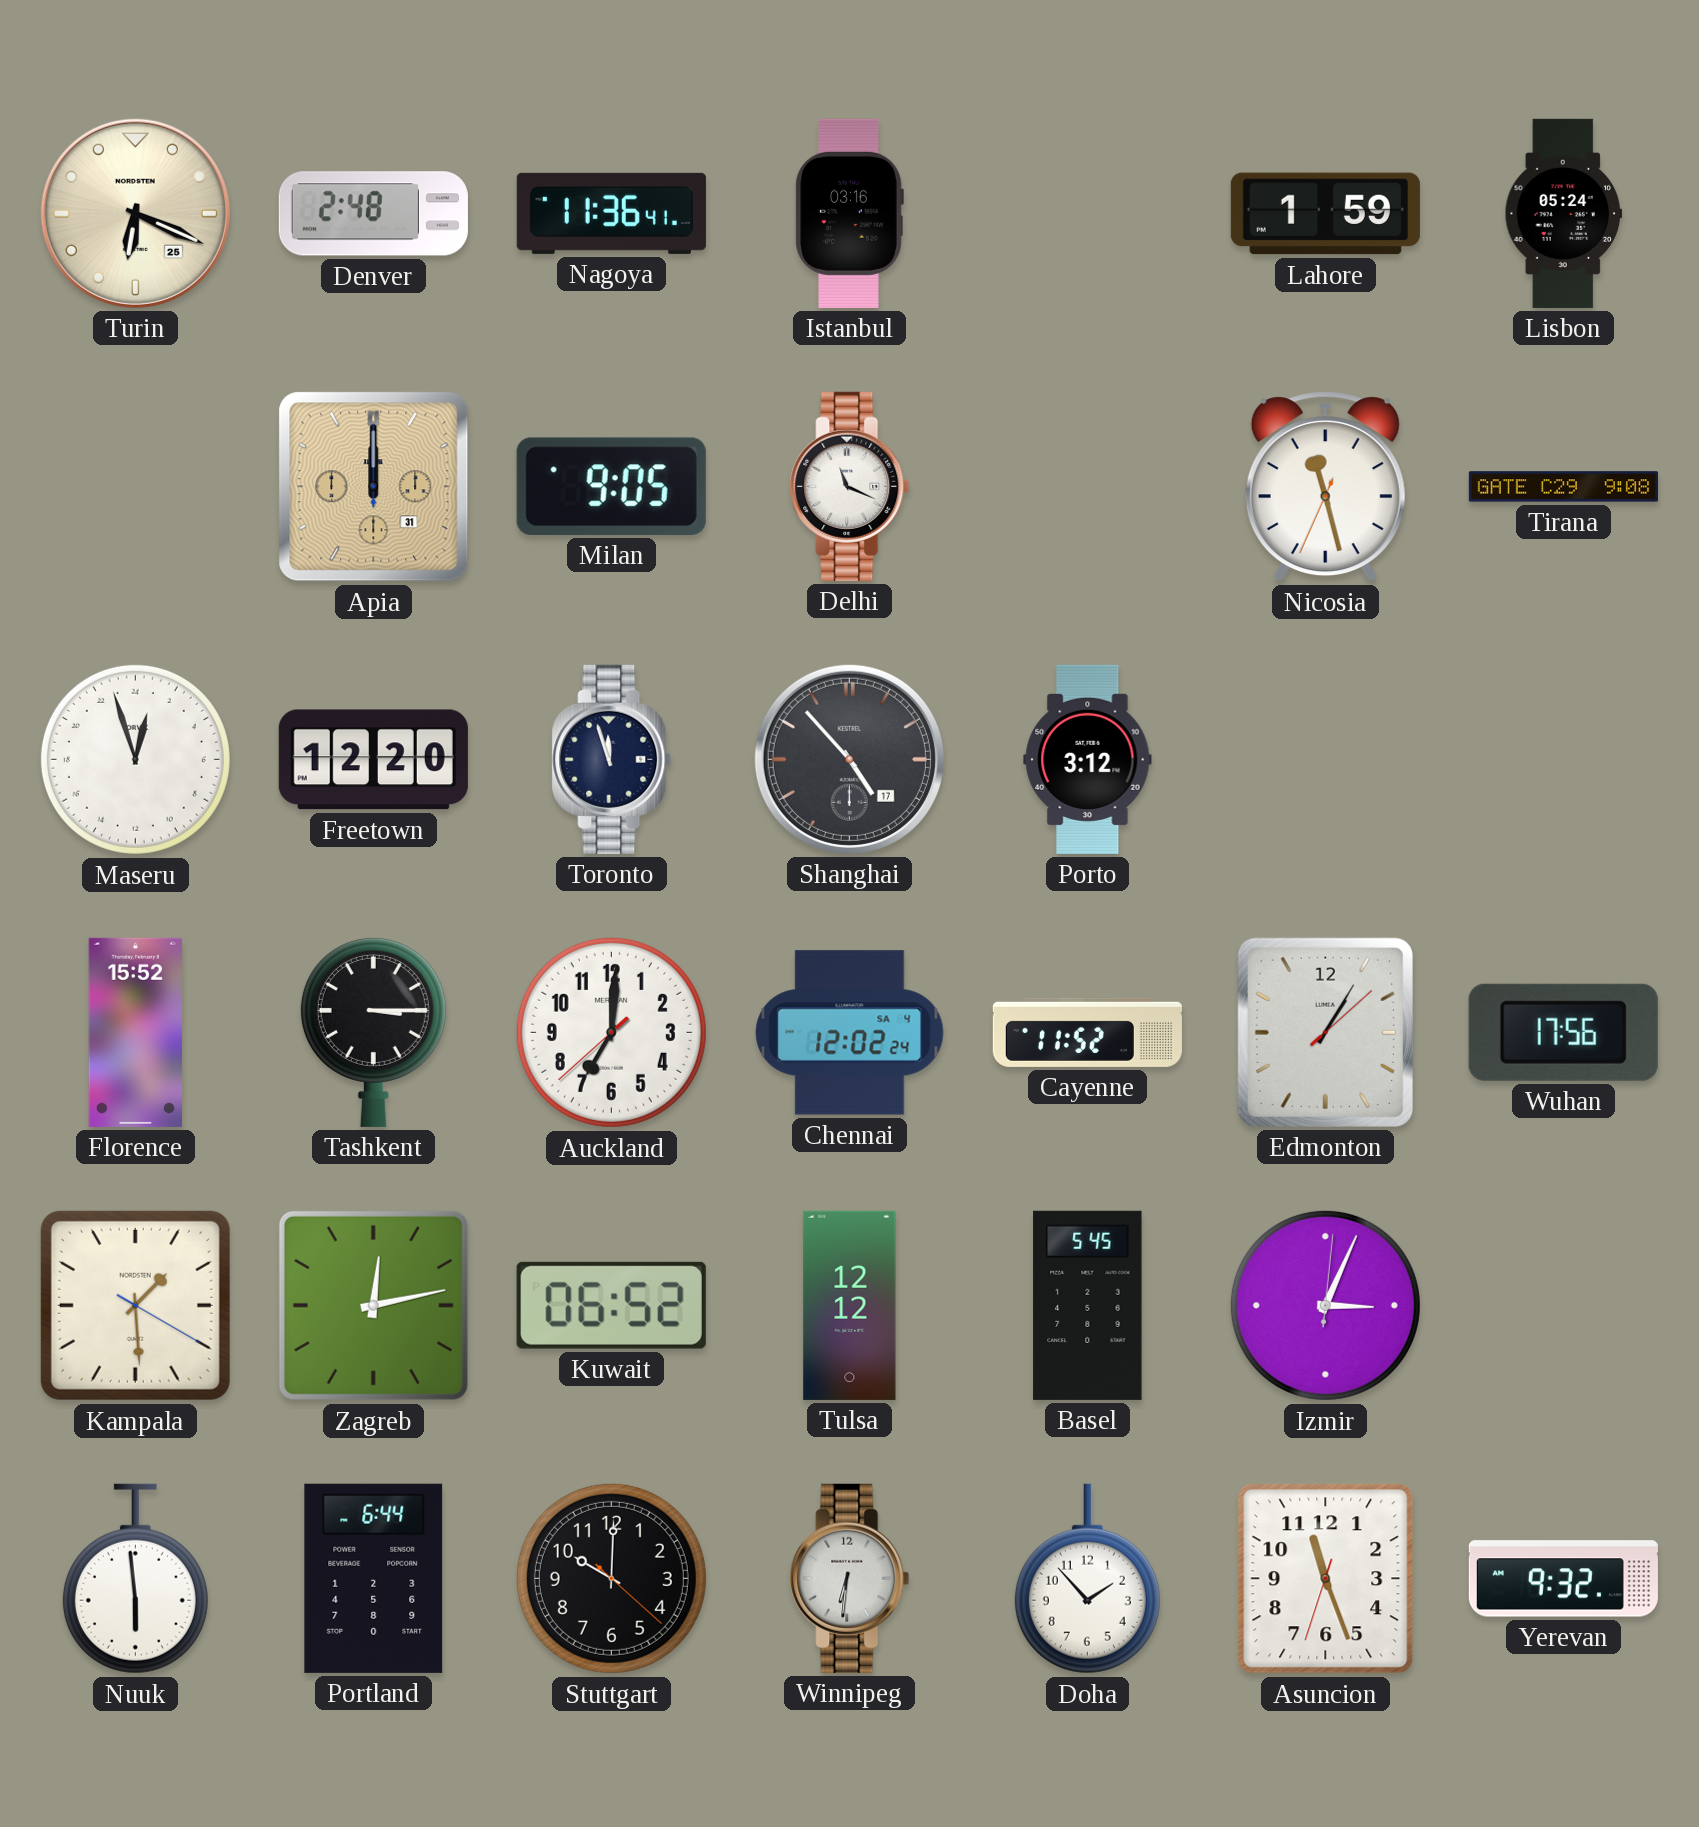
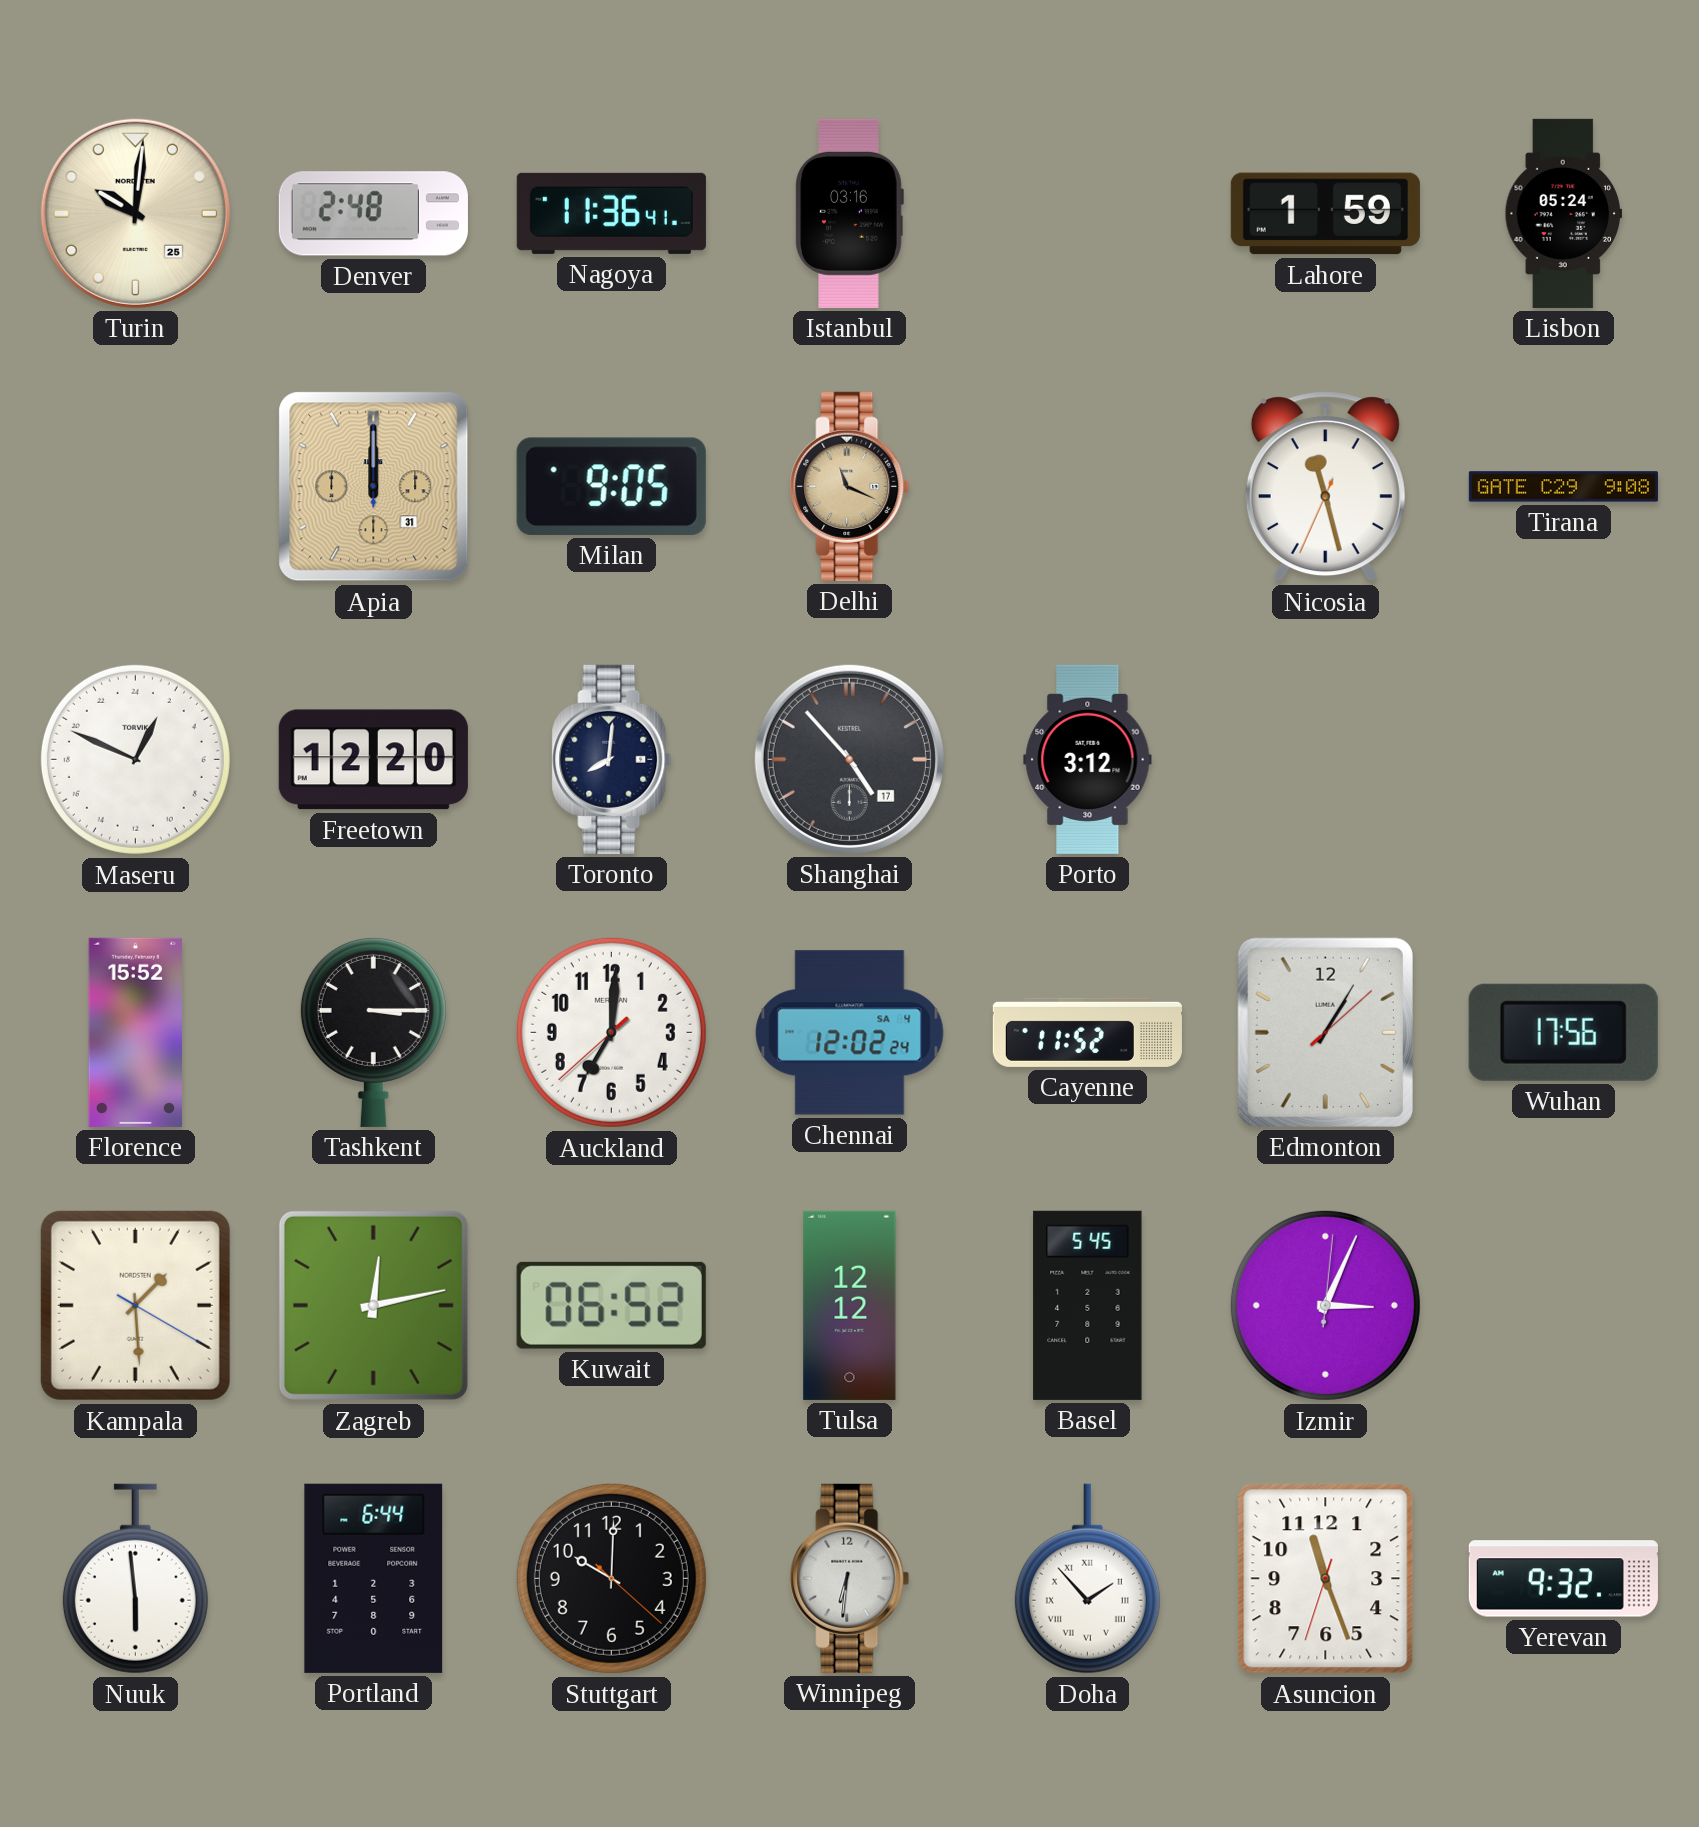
Turin: 6:19 -> 10:01
Delhi dial: white -> champagne
Maseru: 0:57 -> 1:49
Toronto: 11:57 -> 8:01
Doha numerals: Arabic -> Roman
